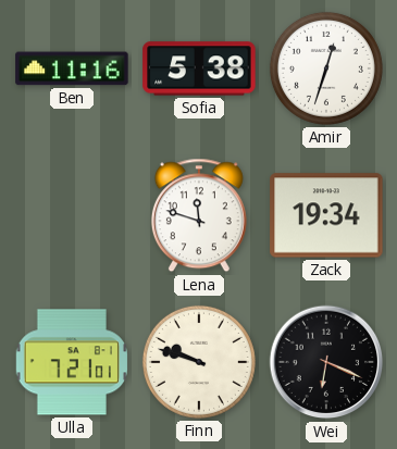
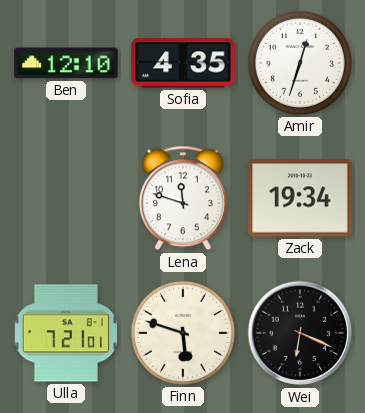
Ben: 11:16 -> 12:10
Sofia: 5:38 -> 4:35
Finn: 9:48 -> 5:48
